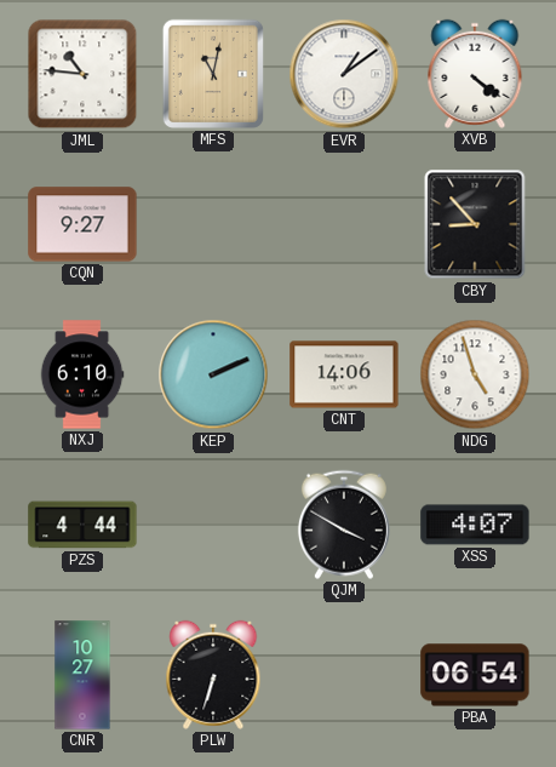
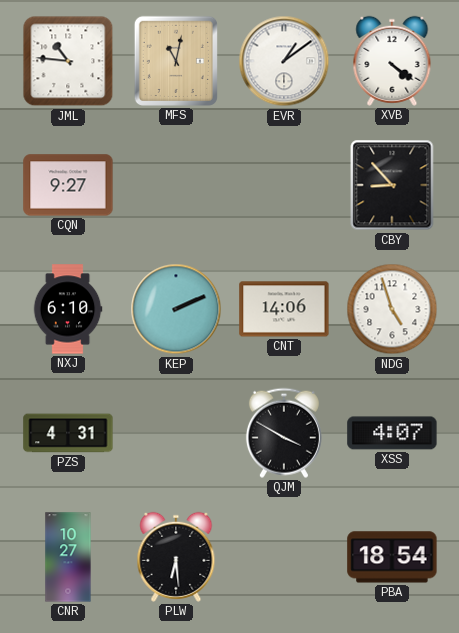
PZS: 4:44 -> 4:31
PLW: 6:33 -> 6:29
PBA: 06:54 -> 18:54
